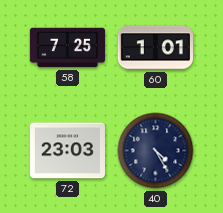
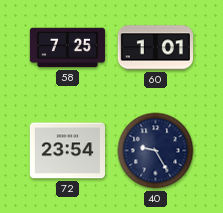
72: 23:03 -> 23:54
40: 4:25 -> 9:25
